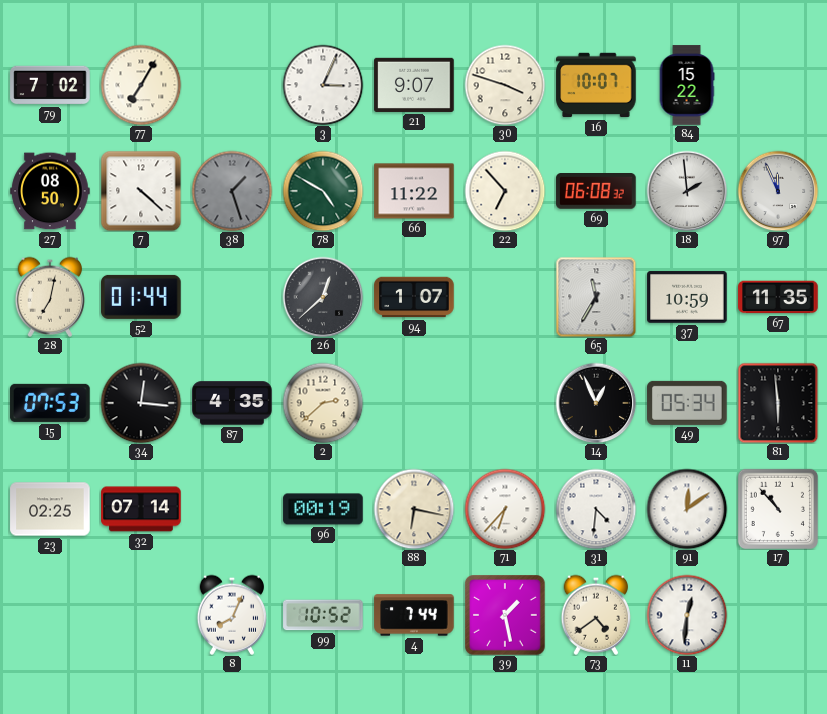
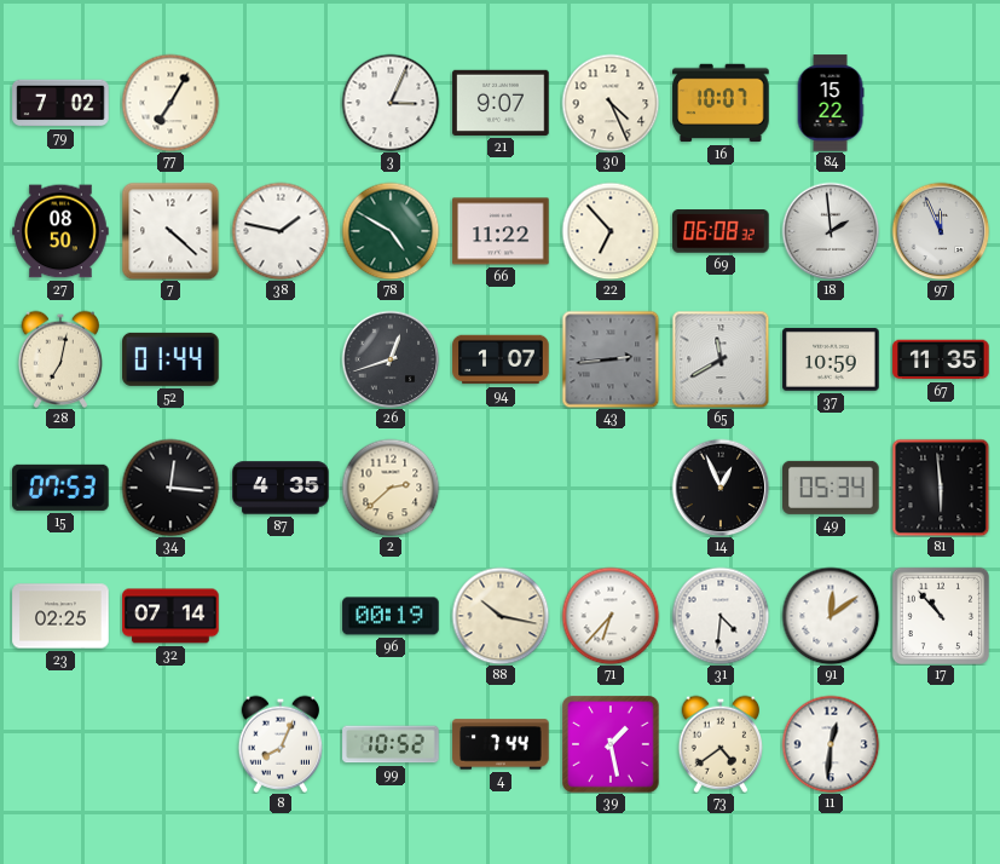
30: 3:48 -> 4:26
38: 1:27 -> 1:47
38 dial: grey -> white
26: 12:38 -> 12:42
43: none -> 2:44
65: 11:35 -> 11:40
88: 6:17 -> 10:17
